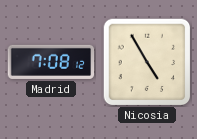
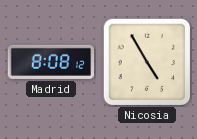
Madrid: 7:08 -> 8:08
